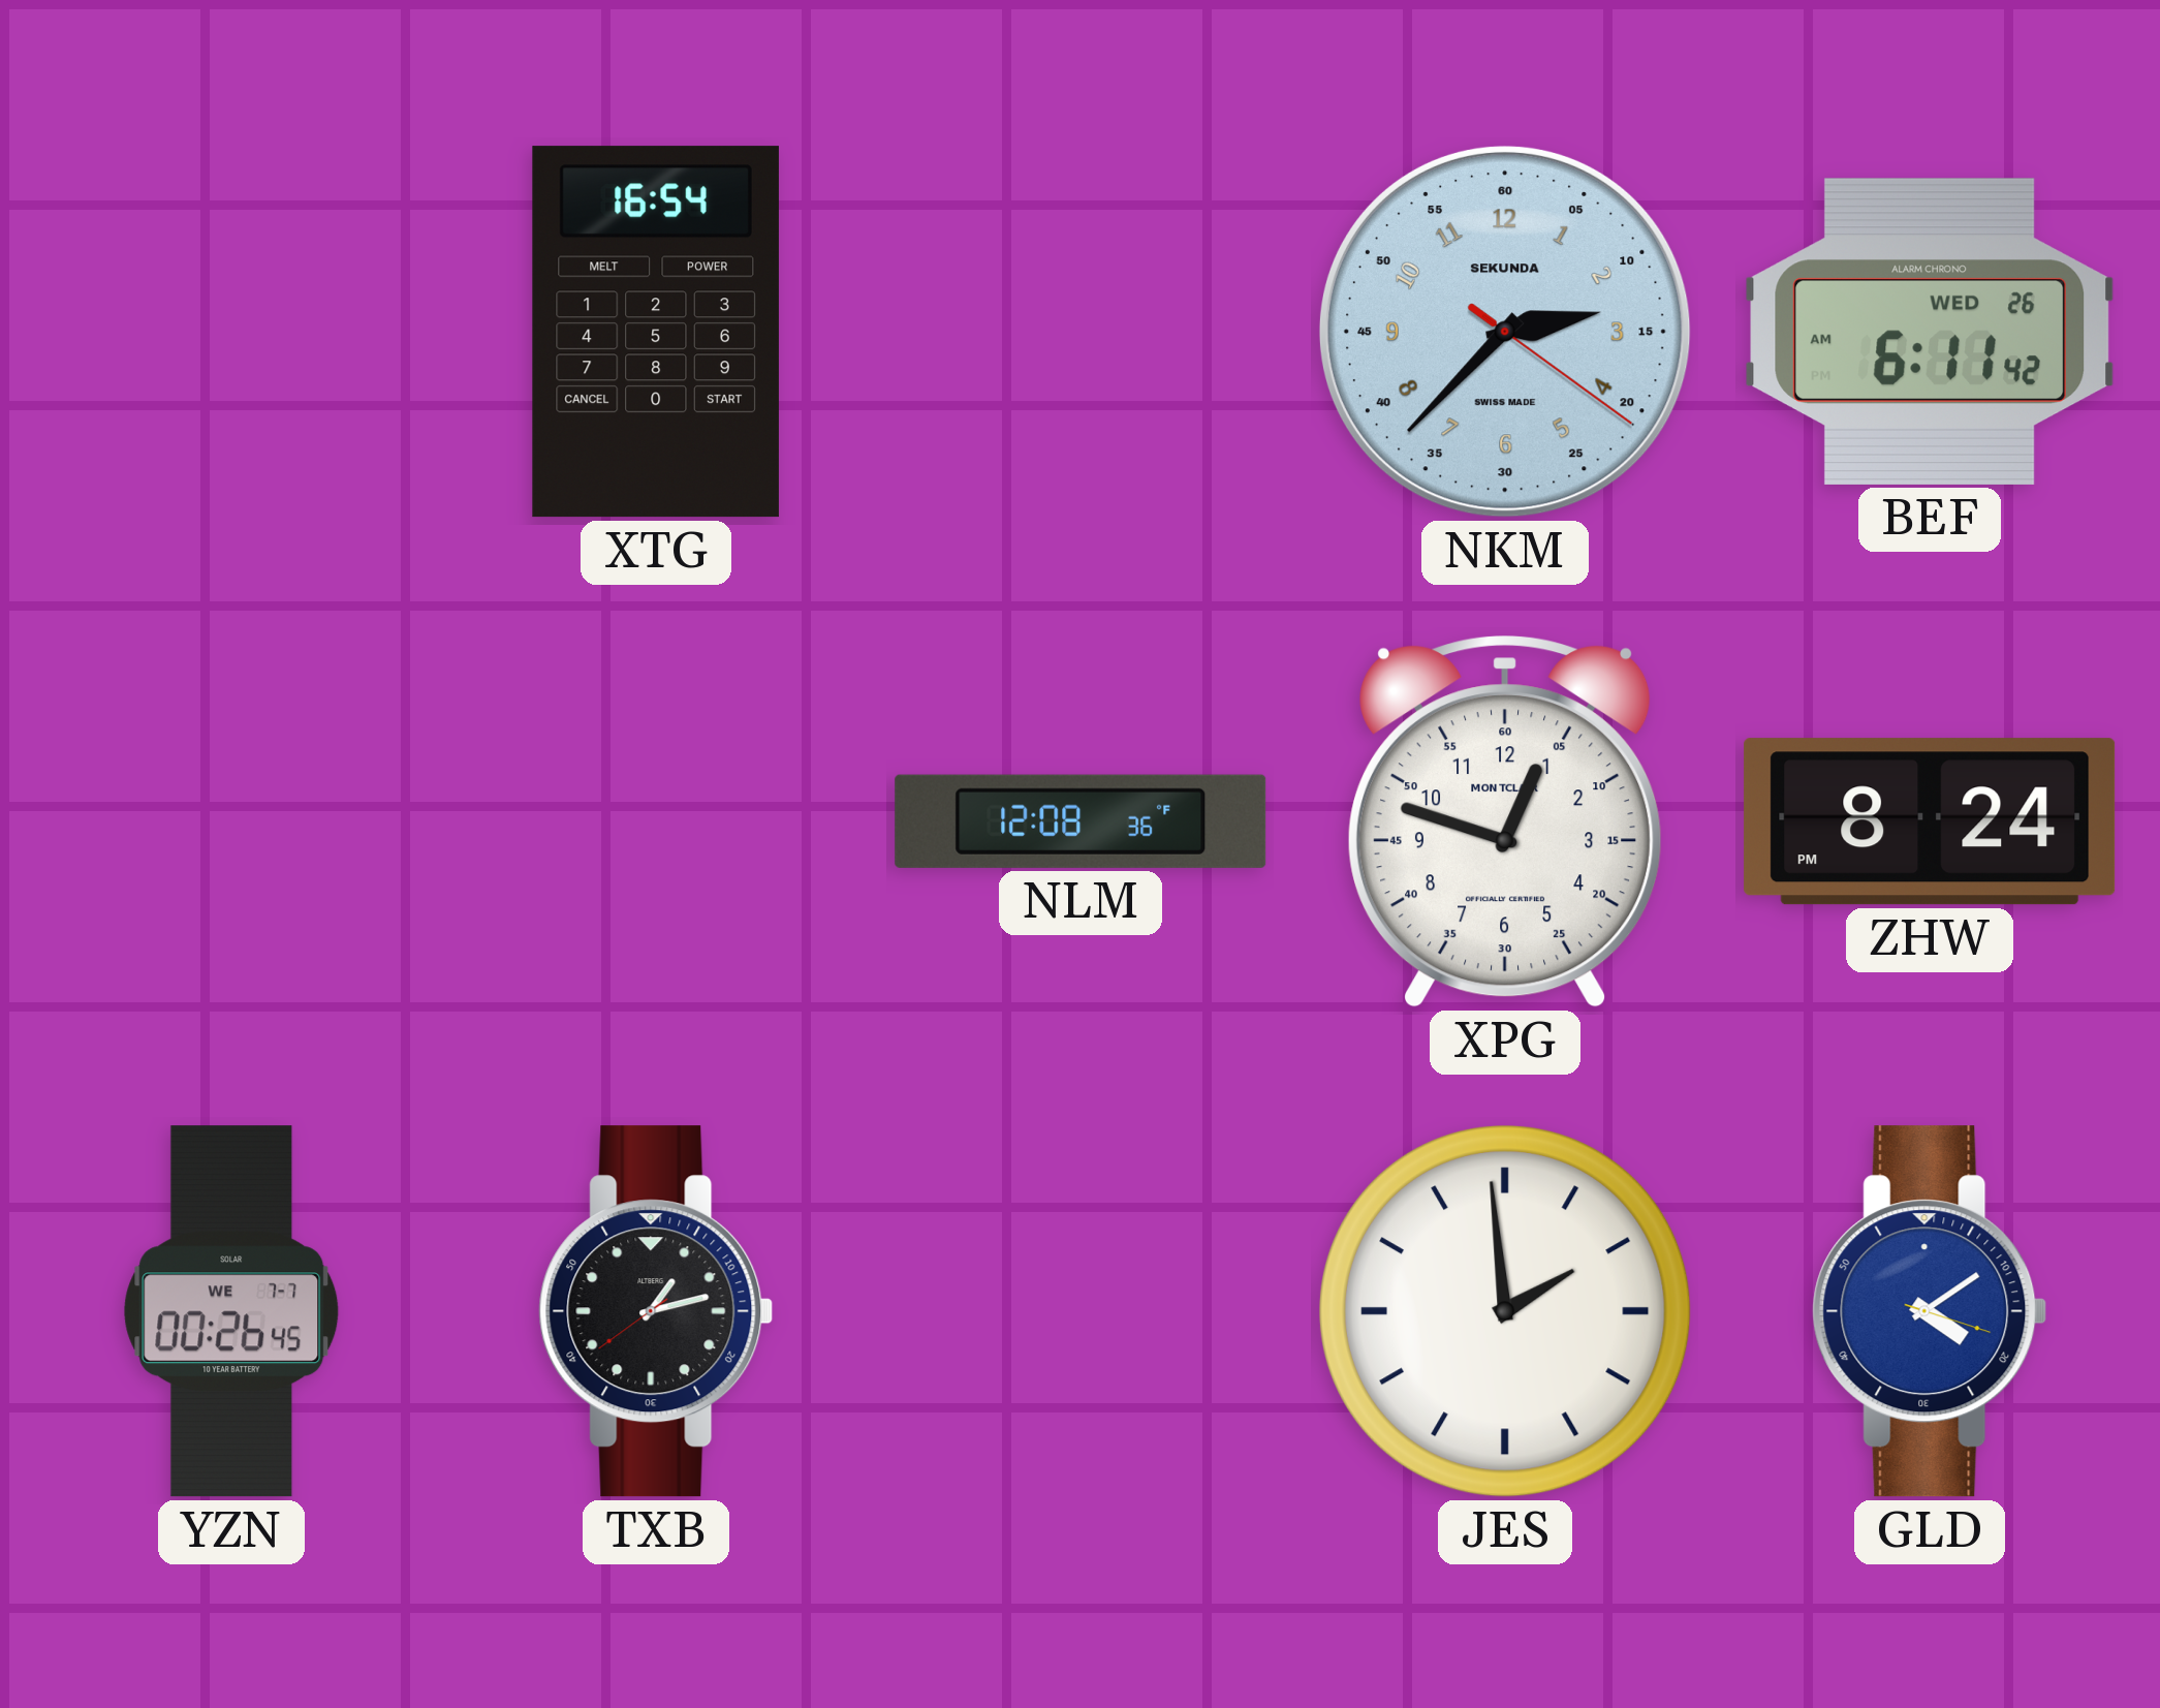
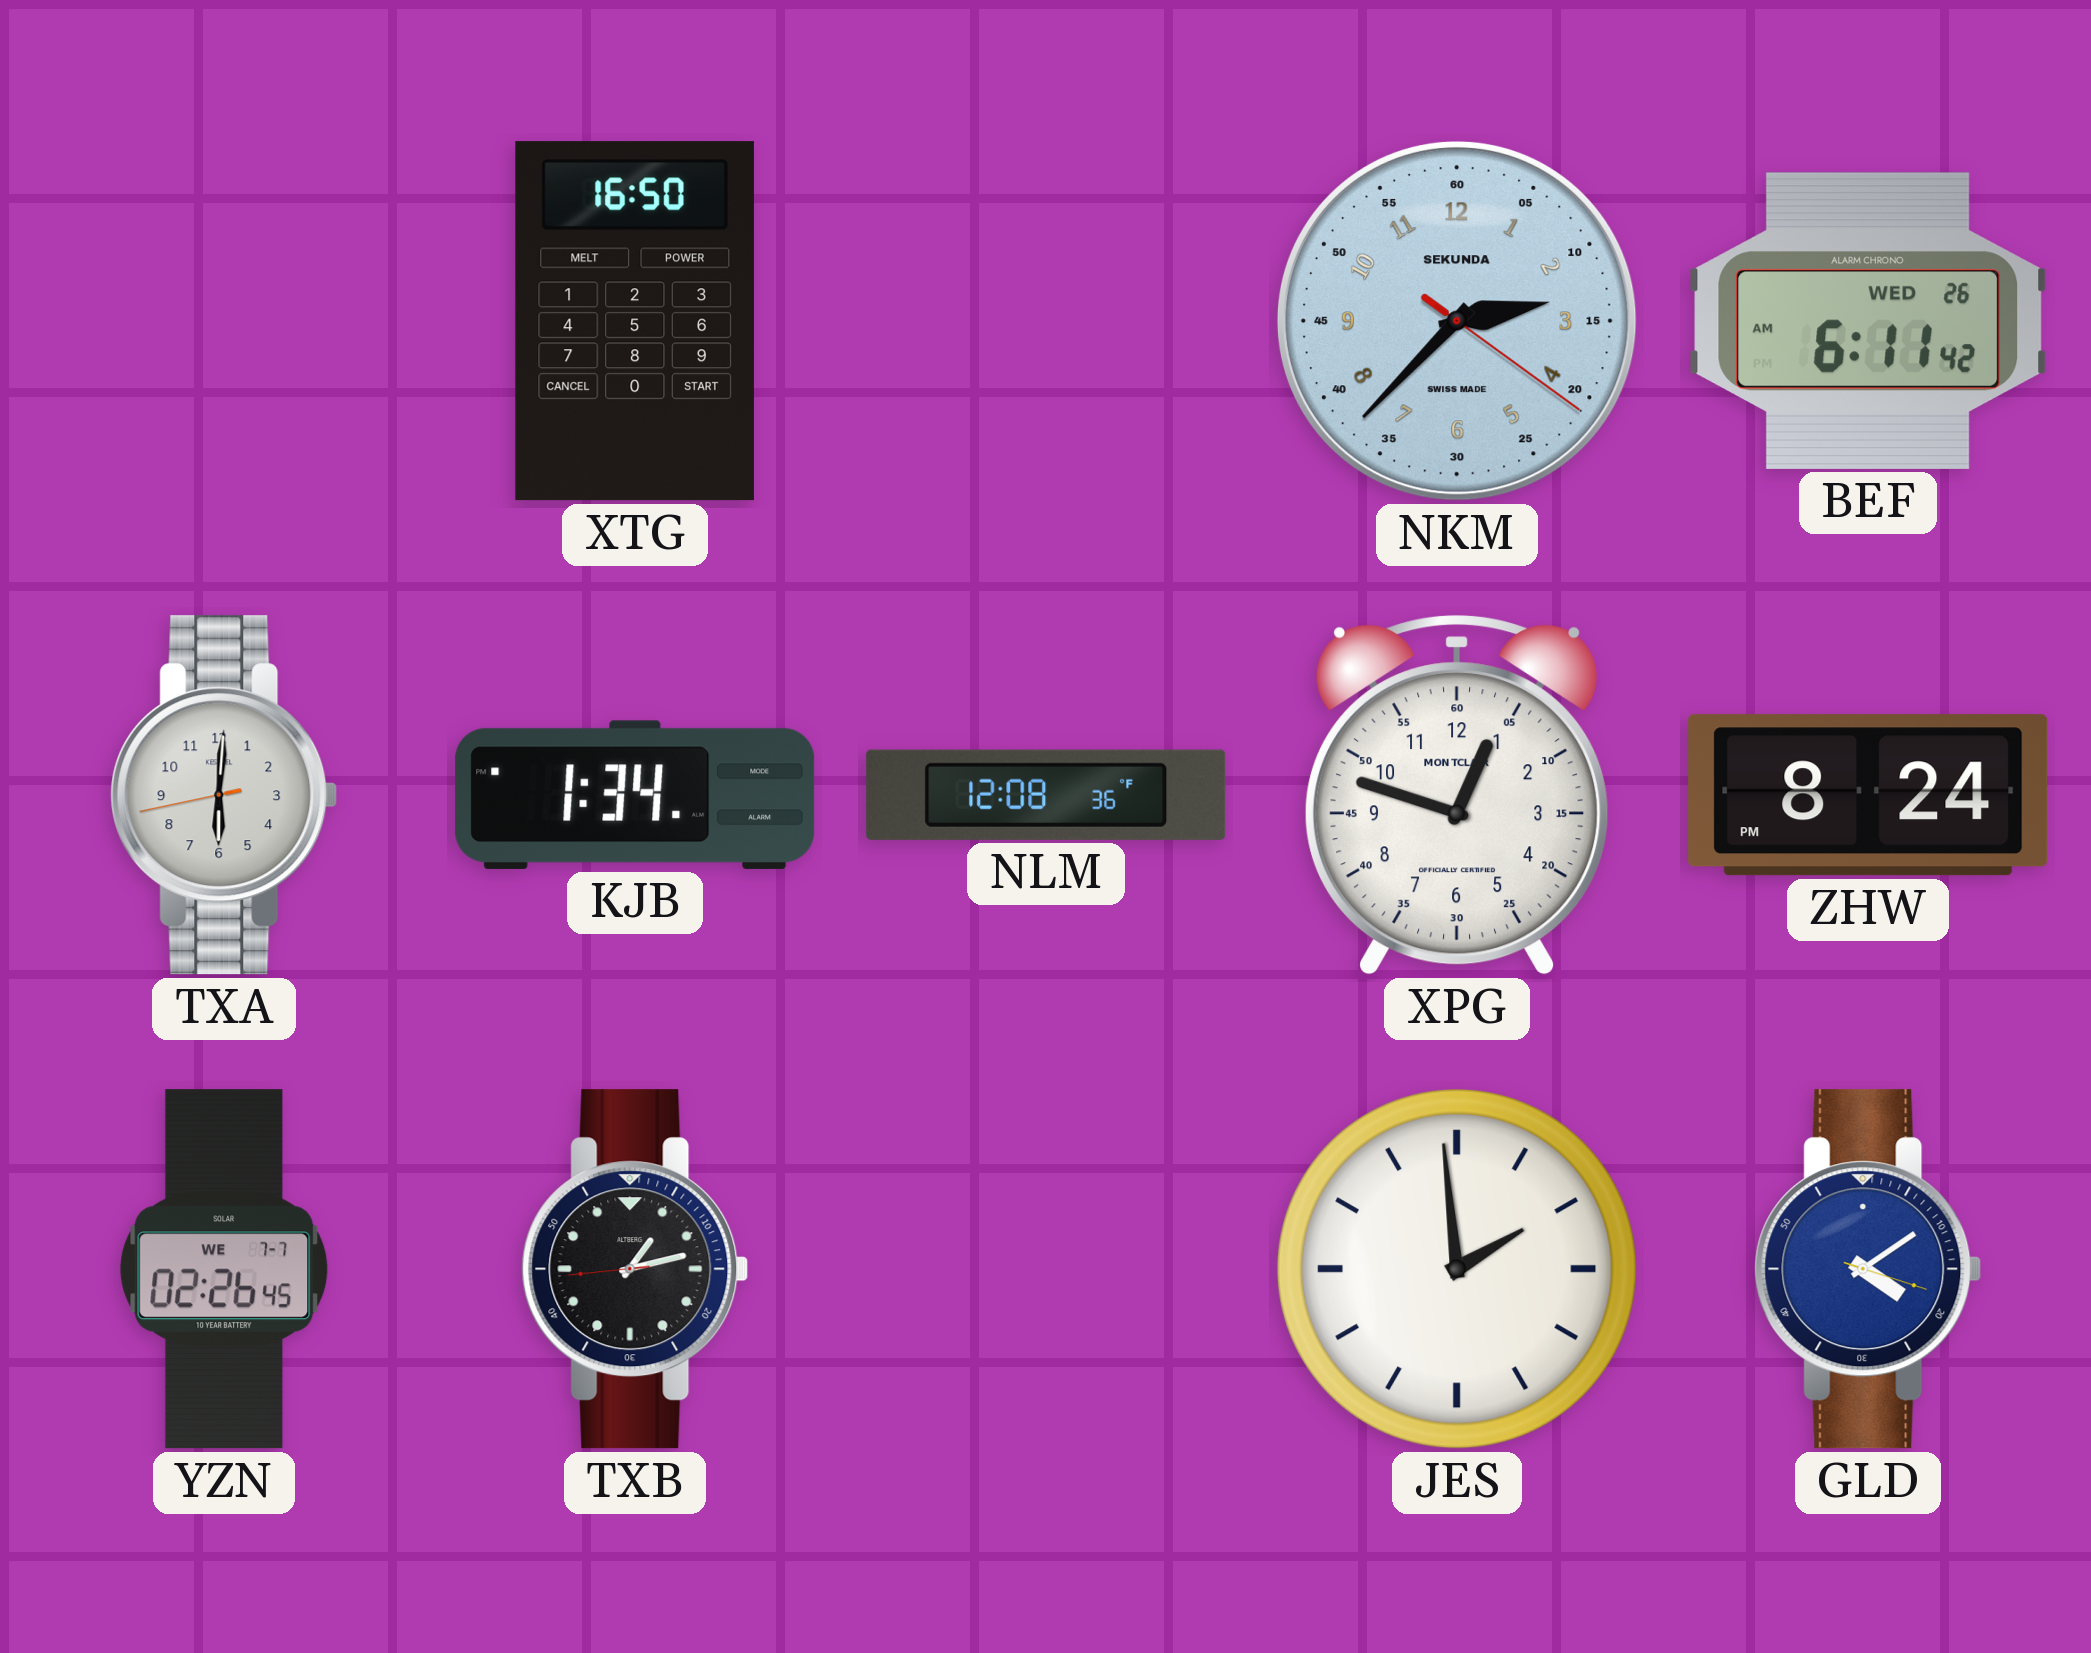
XTG: 16:54 -> 16:50
TXA: none -> 6:00
KJB: none -> 1:34
YZN: 00:26 -> 02:26
TXB: 1:12:39 -> 1:12:44
